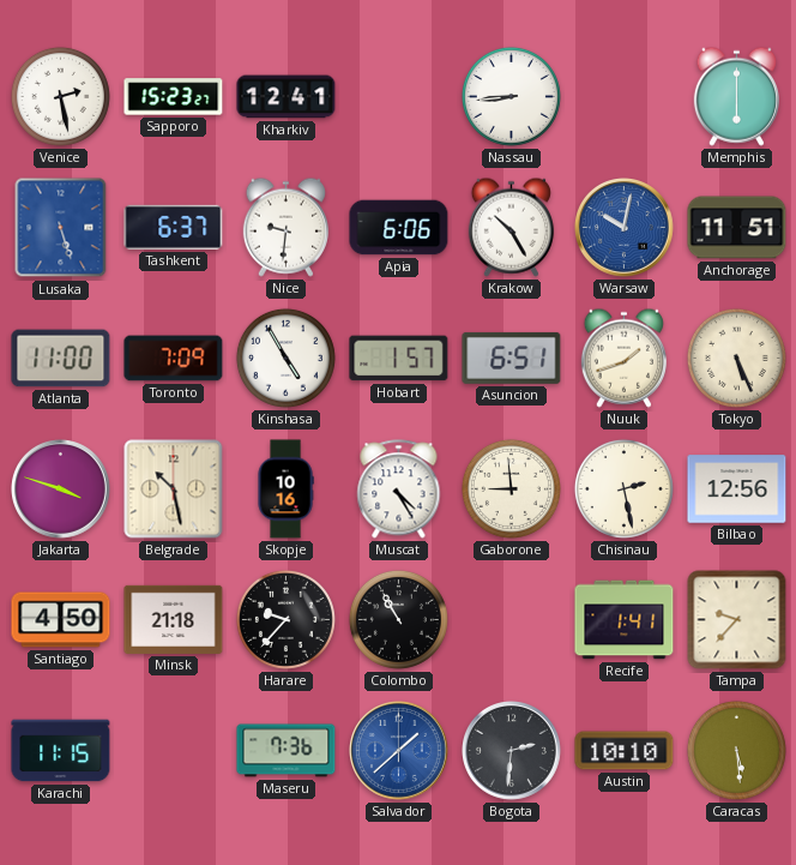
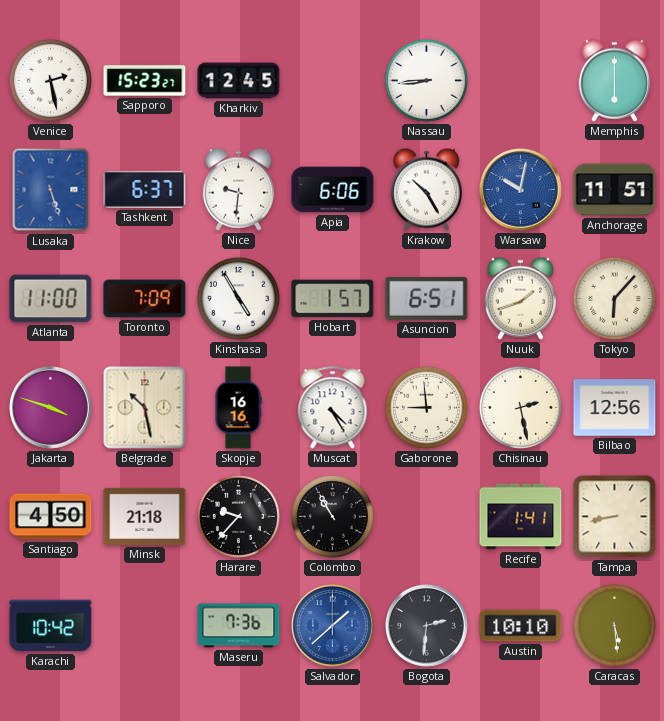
Kharkiv: 12:41 -> 12:45
Tokyo: 5:26 -> 6:07
Skopje: 10:16 -> 16:16
Tampa: 9:37 -> 8:43
Karachi: 11:15 -> 10:42
